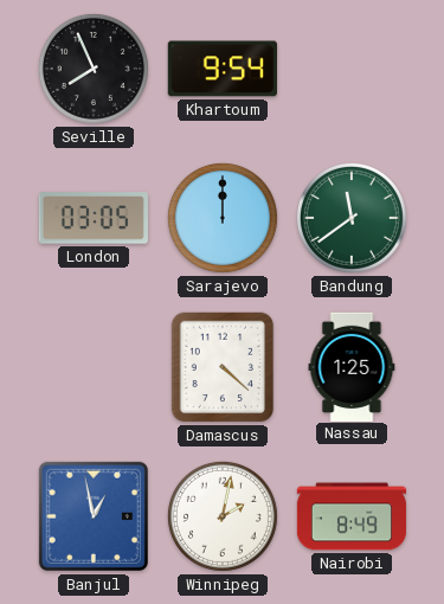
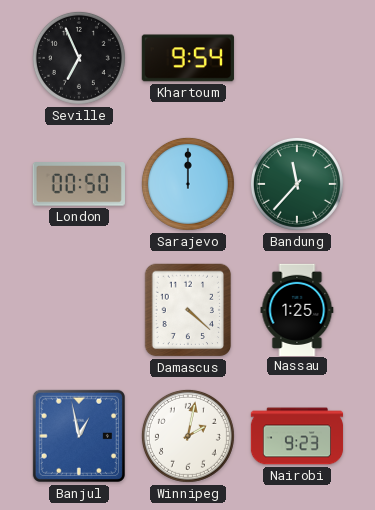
Seville: 7:56 -> 6:56
London: 03:05 -> 00:50
Bandung: 11:39 -> 11:37
Nairobi: 8:49 -> 9:23
